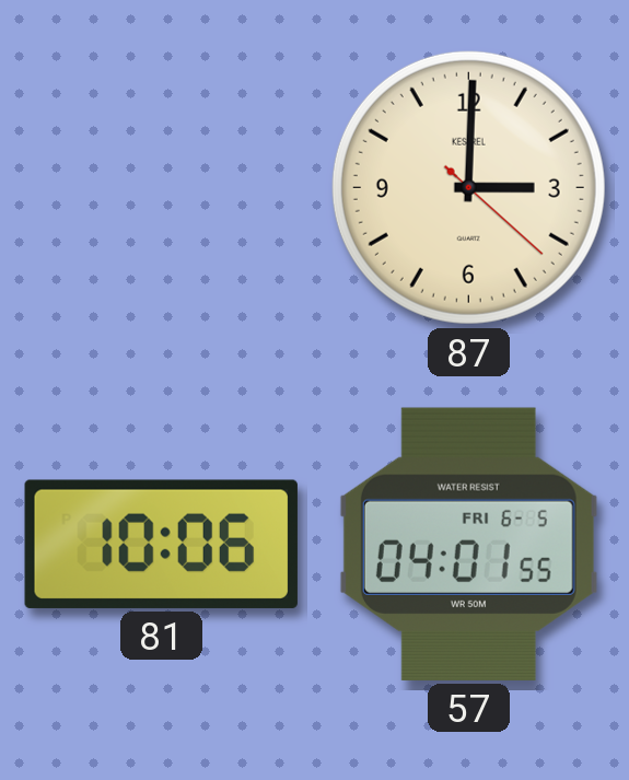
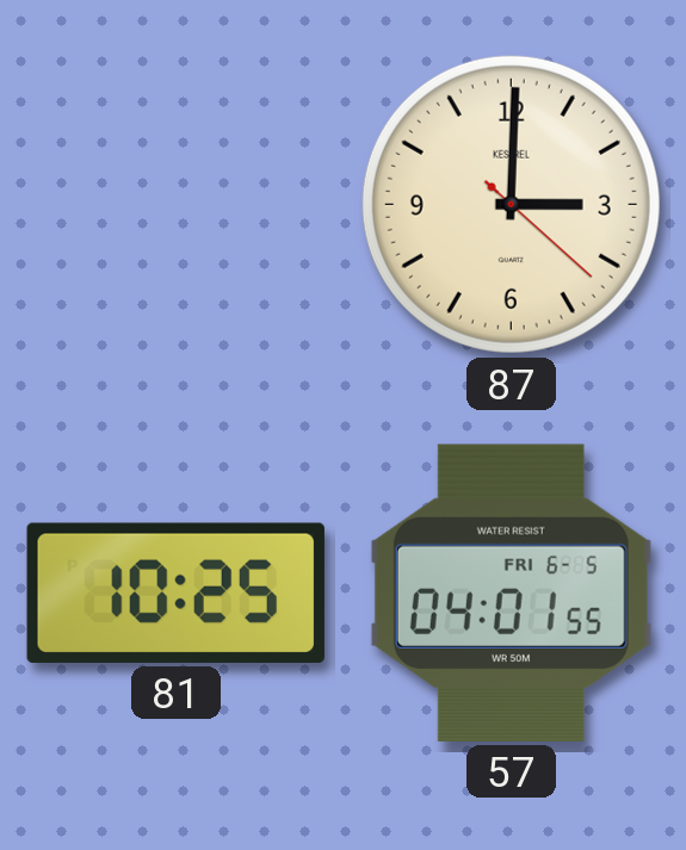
81: 10:06 -> 10:25
